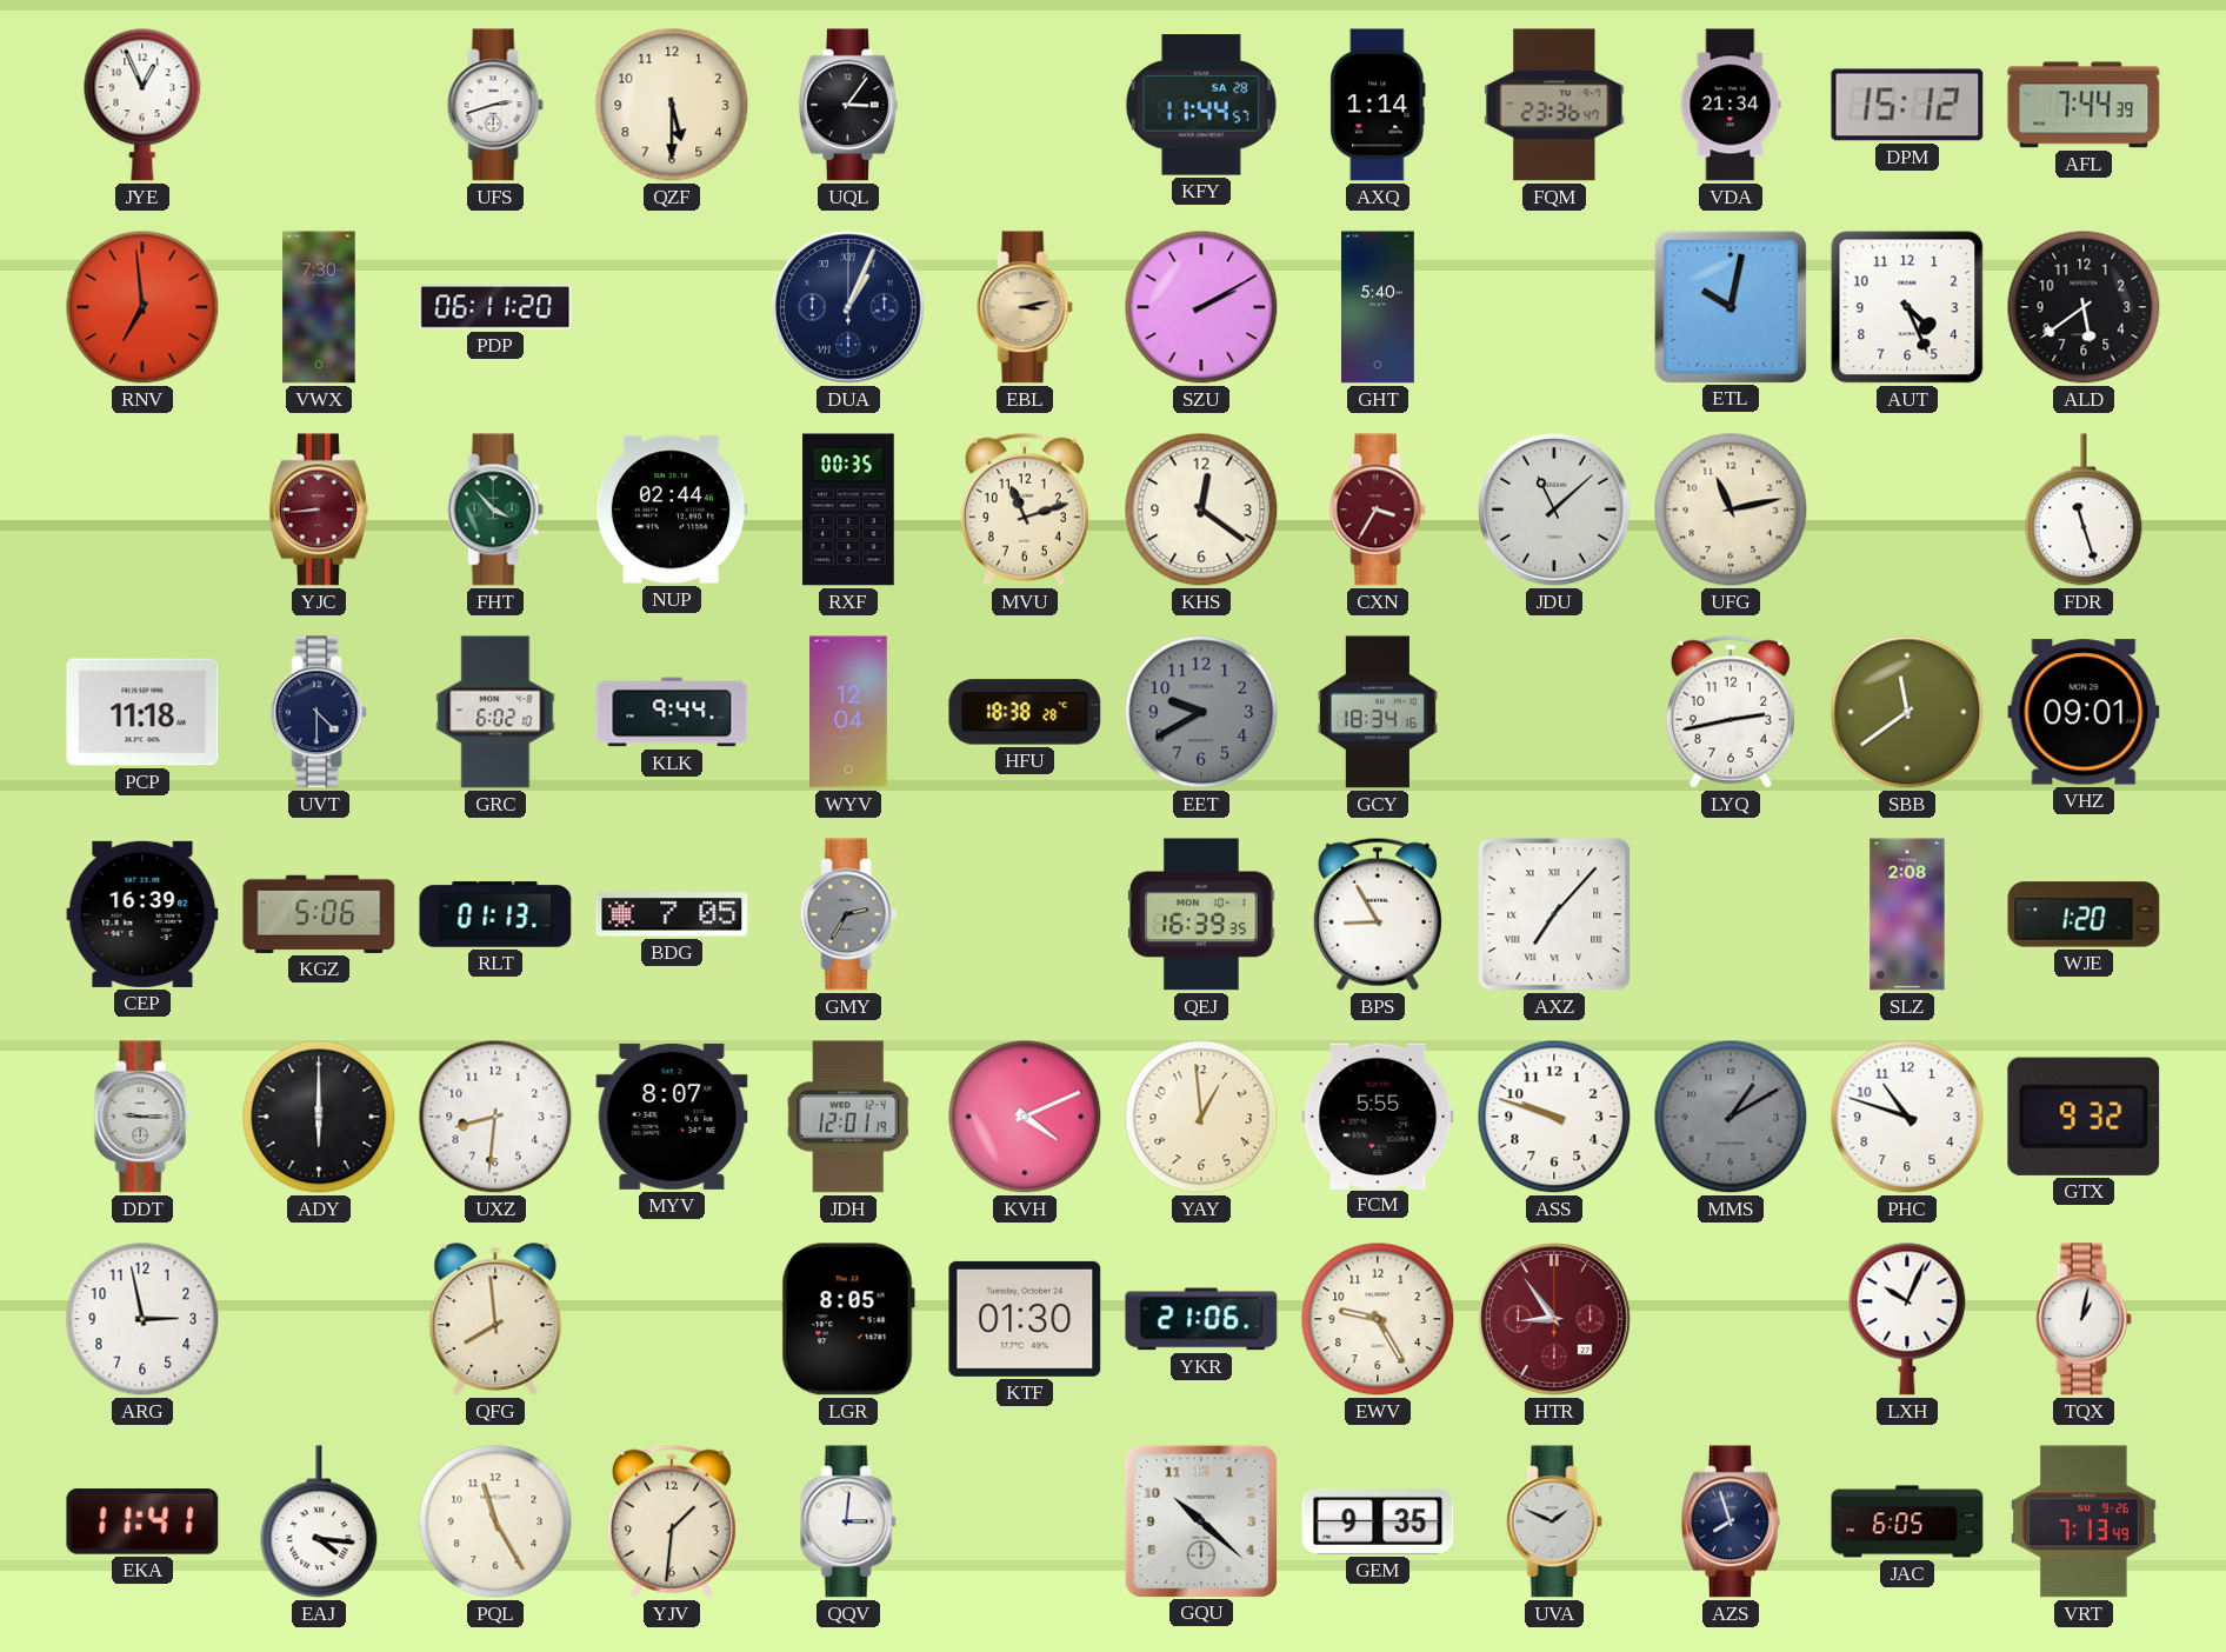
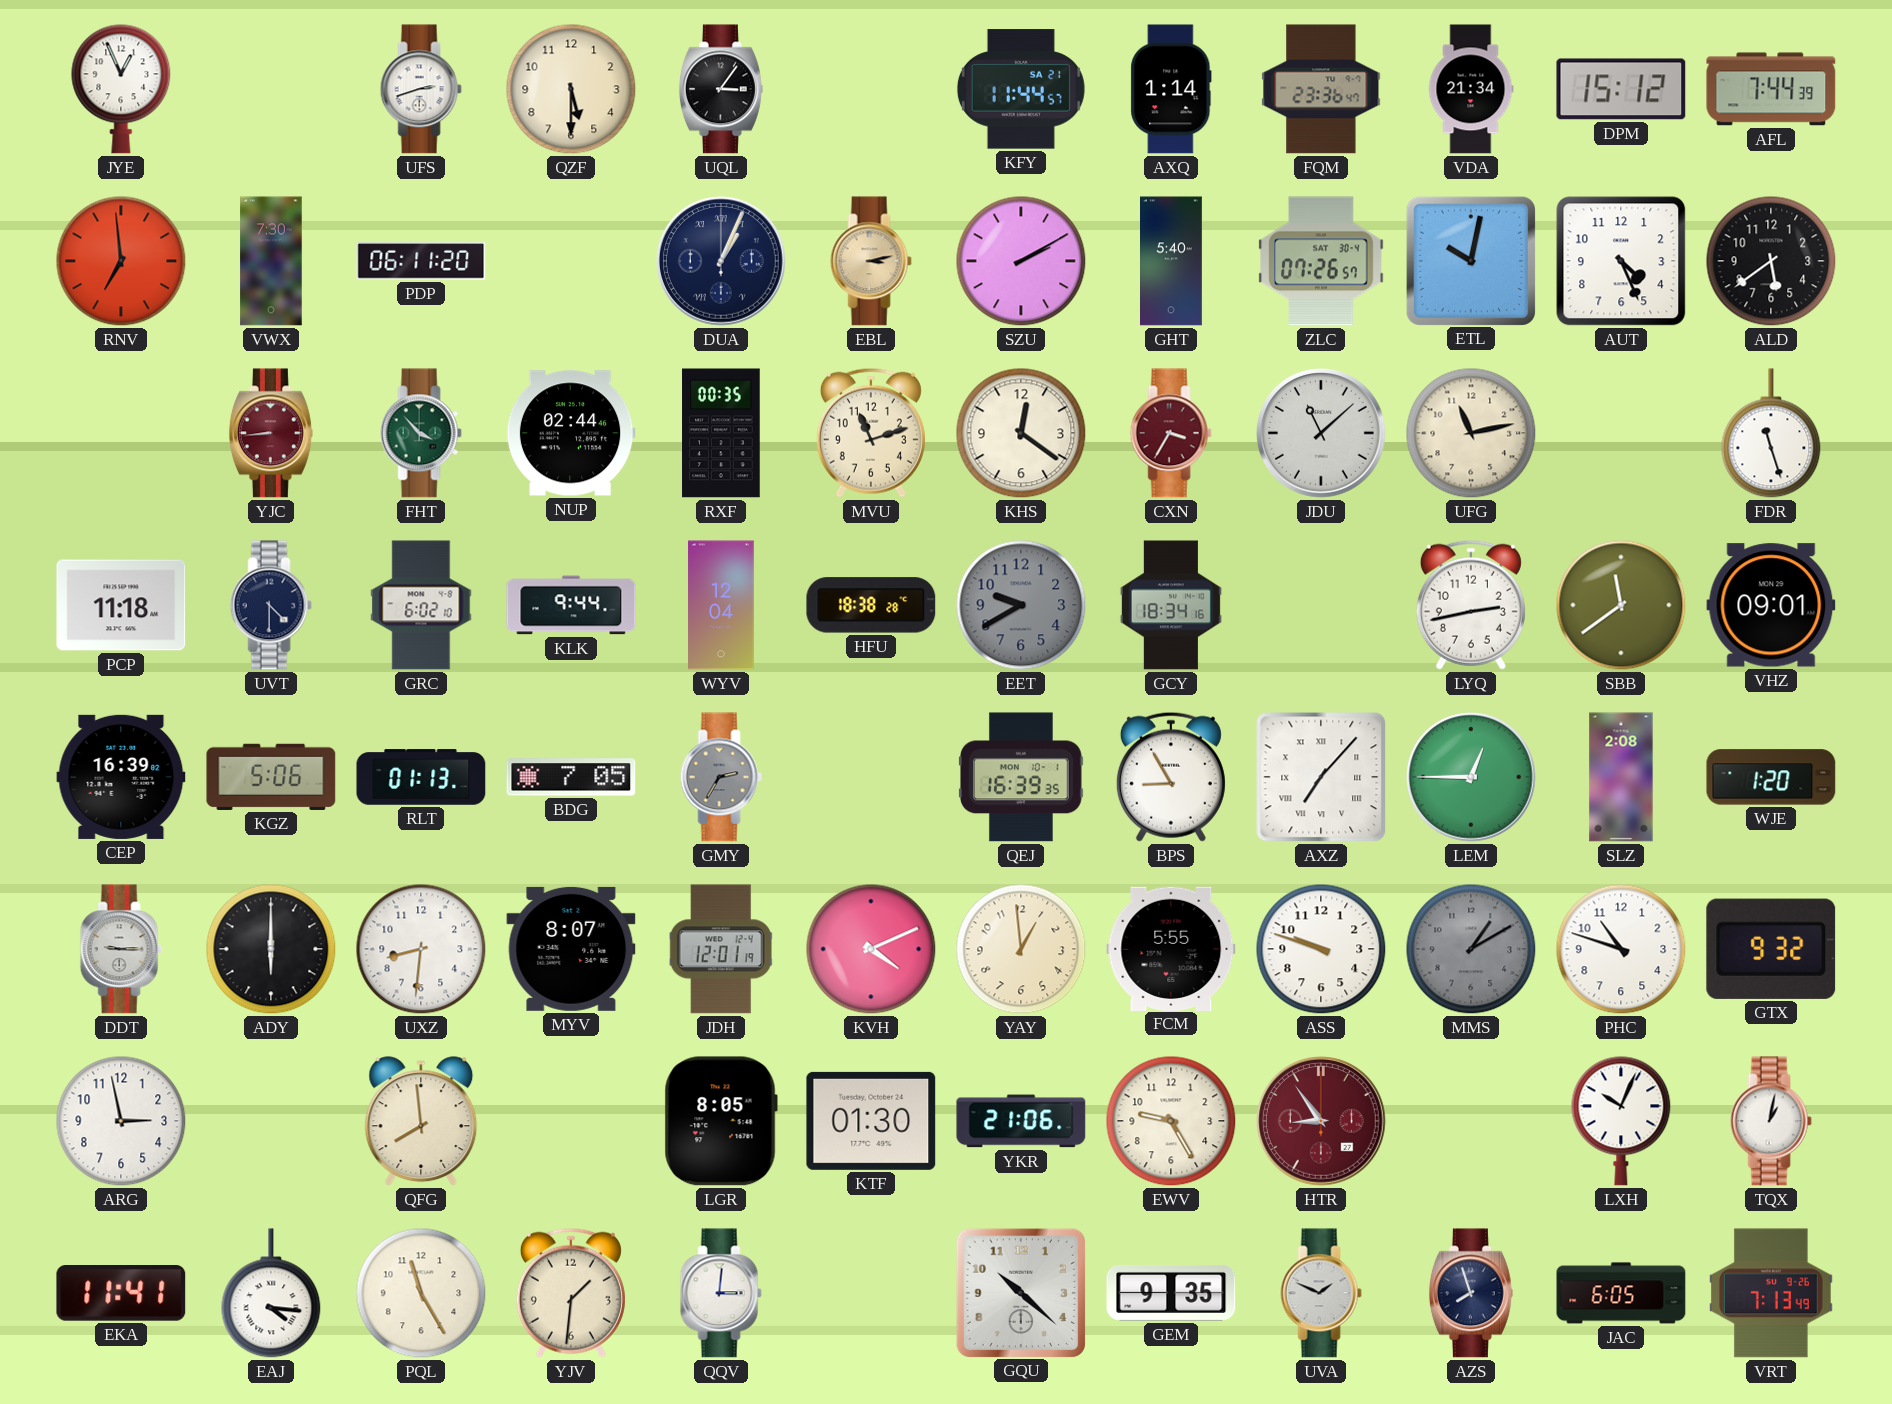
KFY date: SA 28 -> SA 21
ZLC: none -> 07:26
LEM: none -> 12:45
